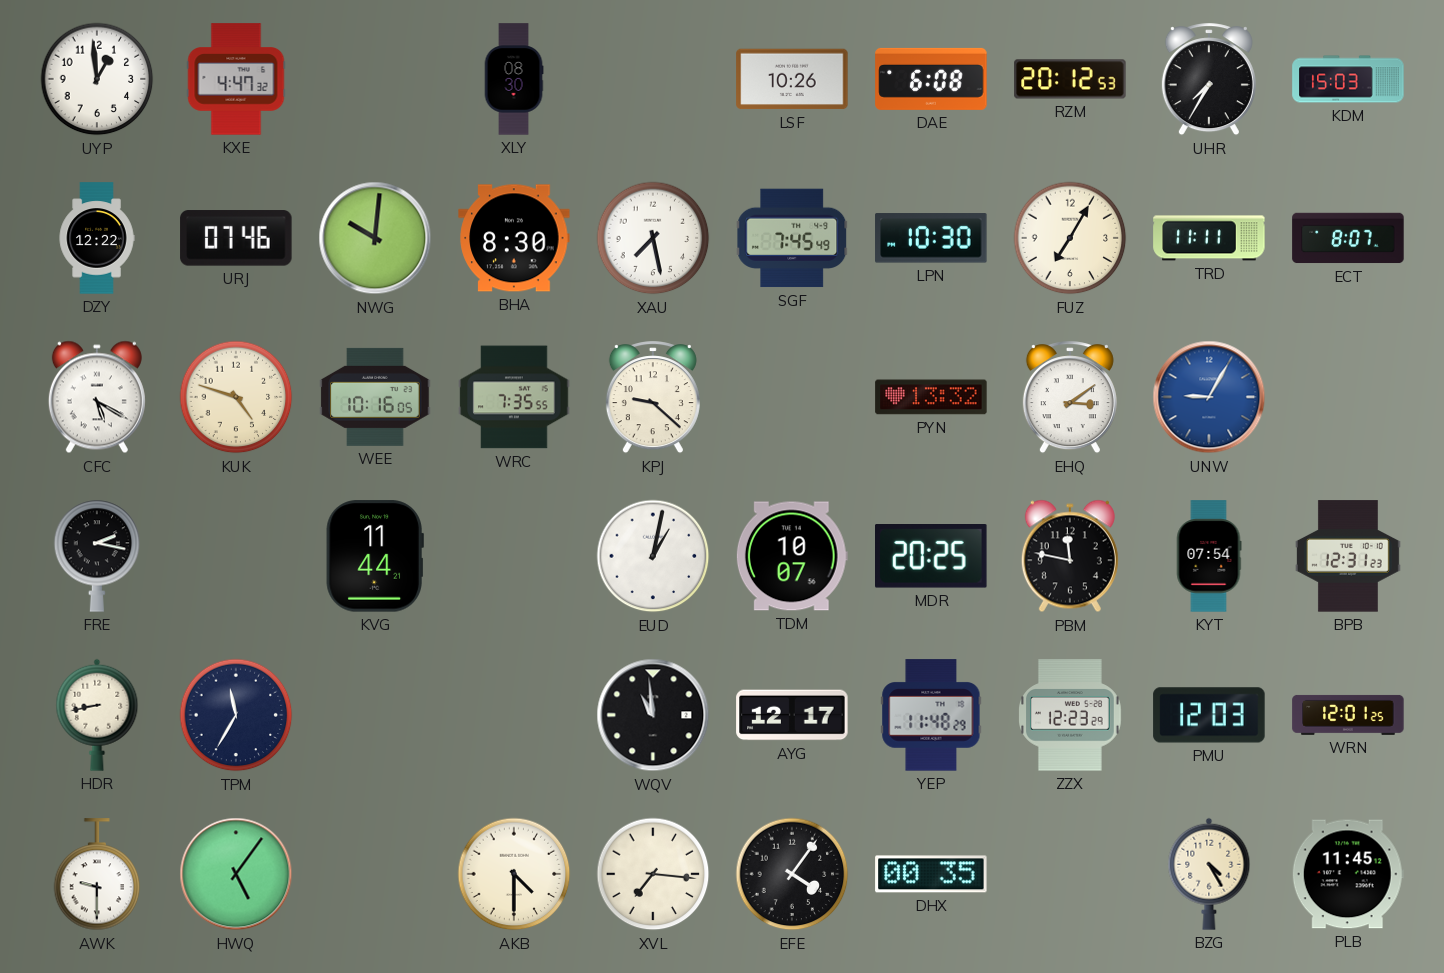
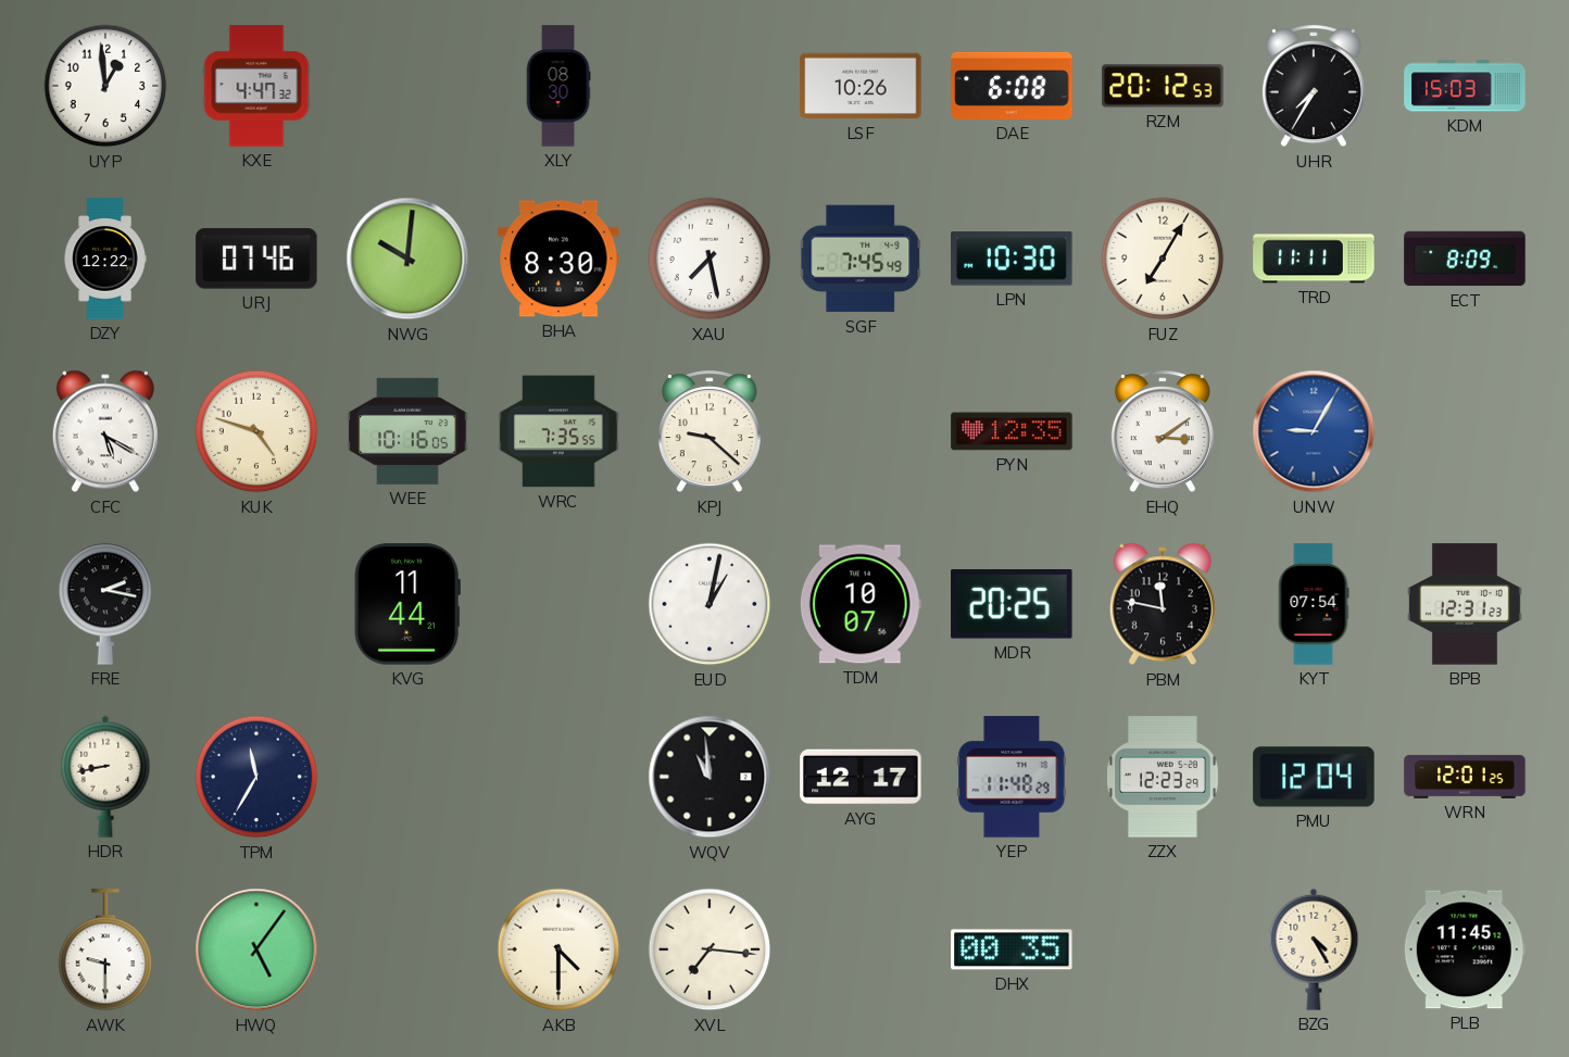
ECT: 8:07 -> 8:09
PYN: 13:32 -> 12:35
PMU: 12:03 -> 12:04
EFE: 4:06 -> none
